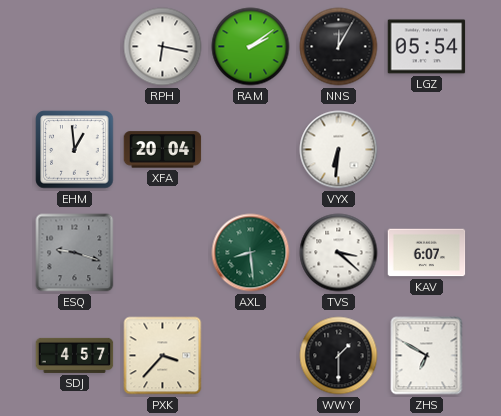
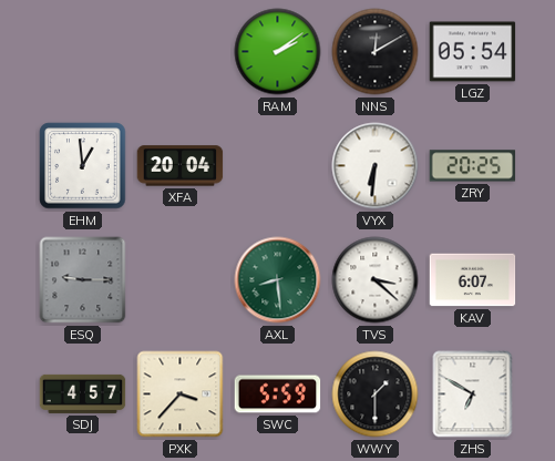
RPH: 6:17 -> none
NNS: 12:05 -> 12:10
ZRY: none -> 20:25
ESQ: 9:18 -> 9:15
SWC: none -> 5:59
